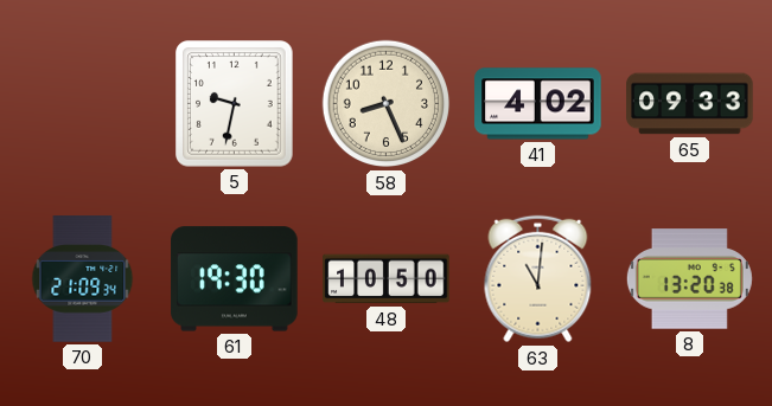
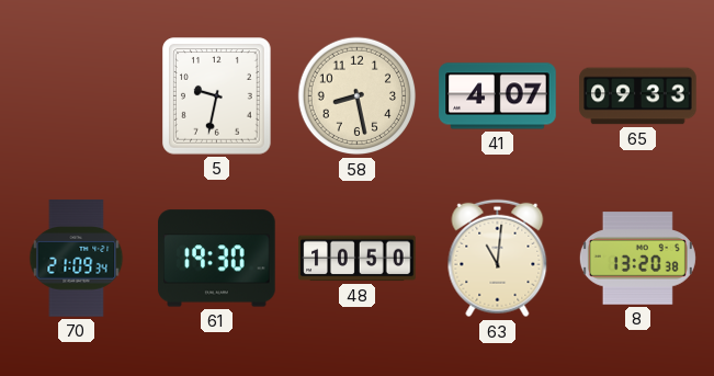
58: 8:26 -> 8:28
41: 4:02 -> 4:07
